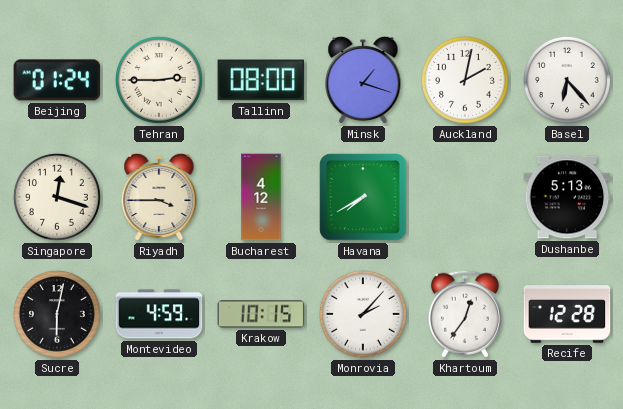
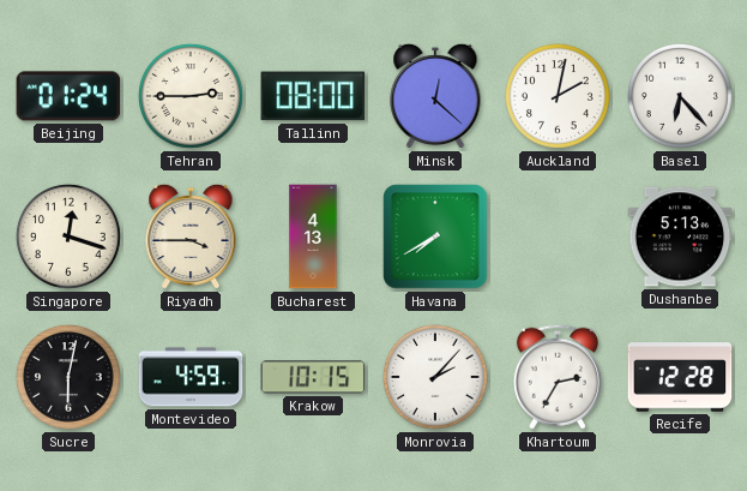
Minsk: 1:18 -> 12:22
Bucharest: 4:12 -> 4:13
Khartoum: 12:36 -> 2:35
